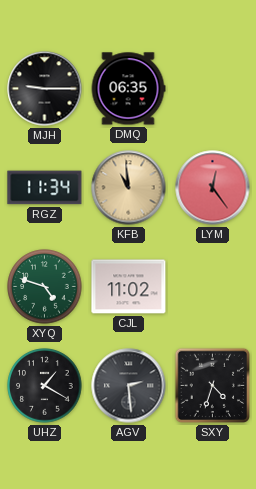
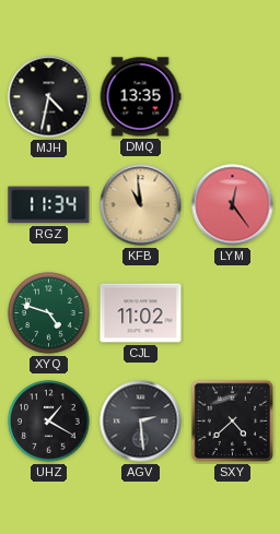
MJH: 9:15 -> 4:32
DMQ: 06:35 -> 13:35
SXY: 4:33 -> 4:38
